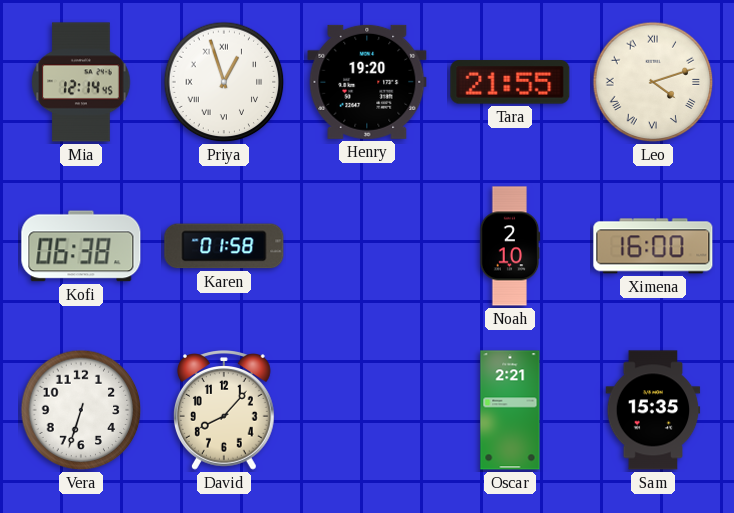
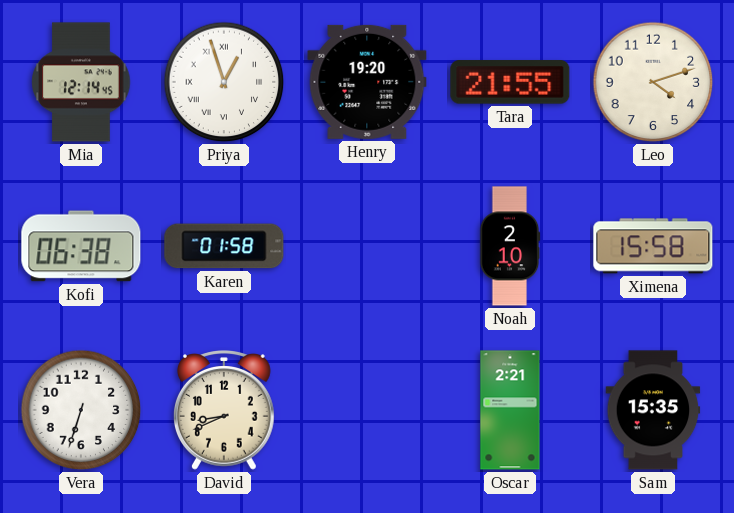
Leo numerals: Roman -> Arabic
Ximena: 16:00 -> 15:58
David: 8:07 -> 8:41
